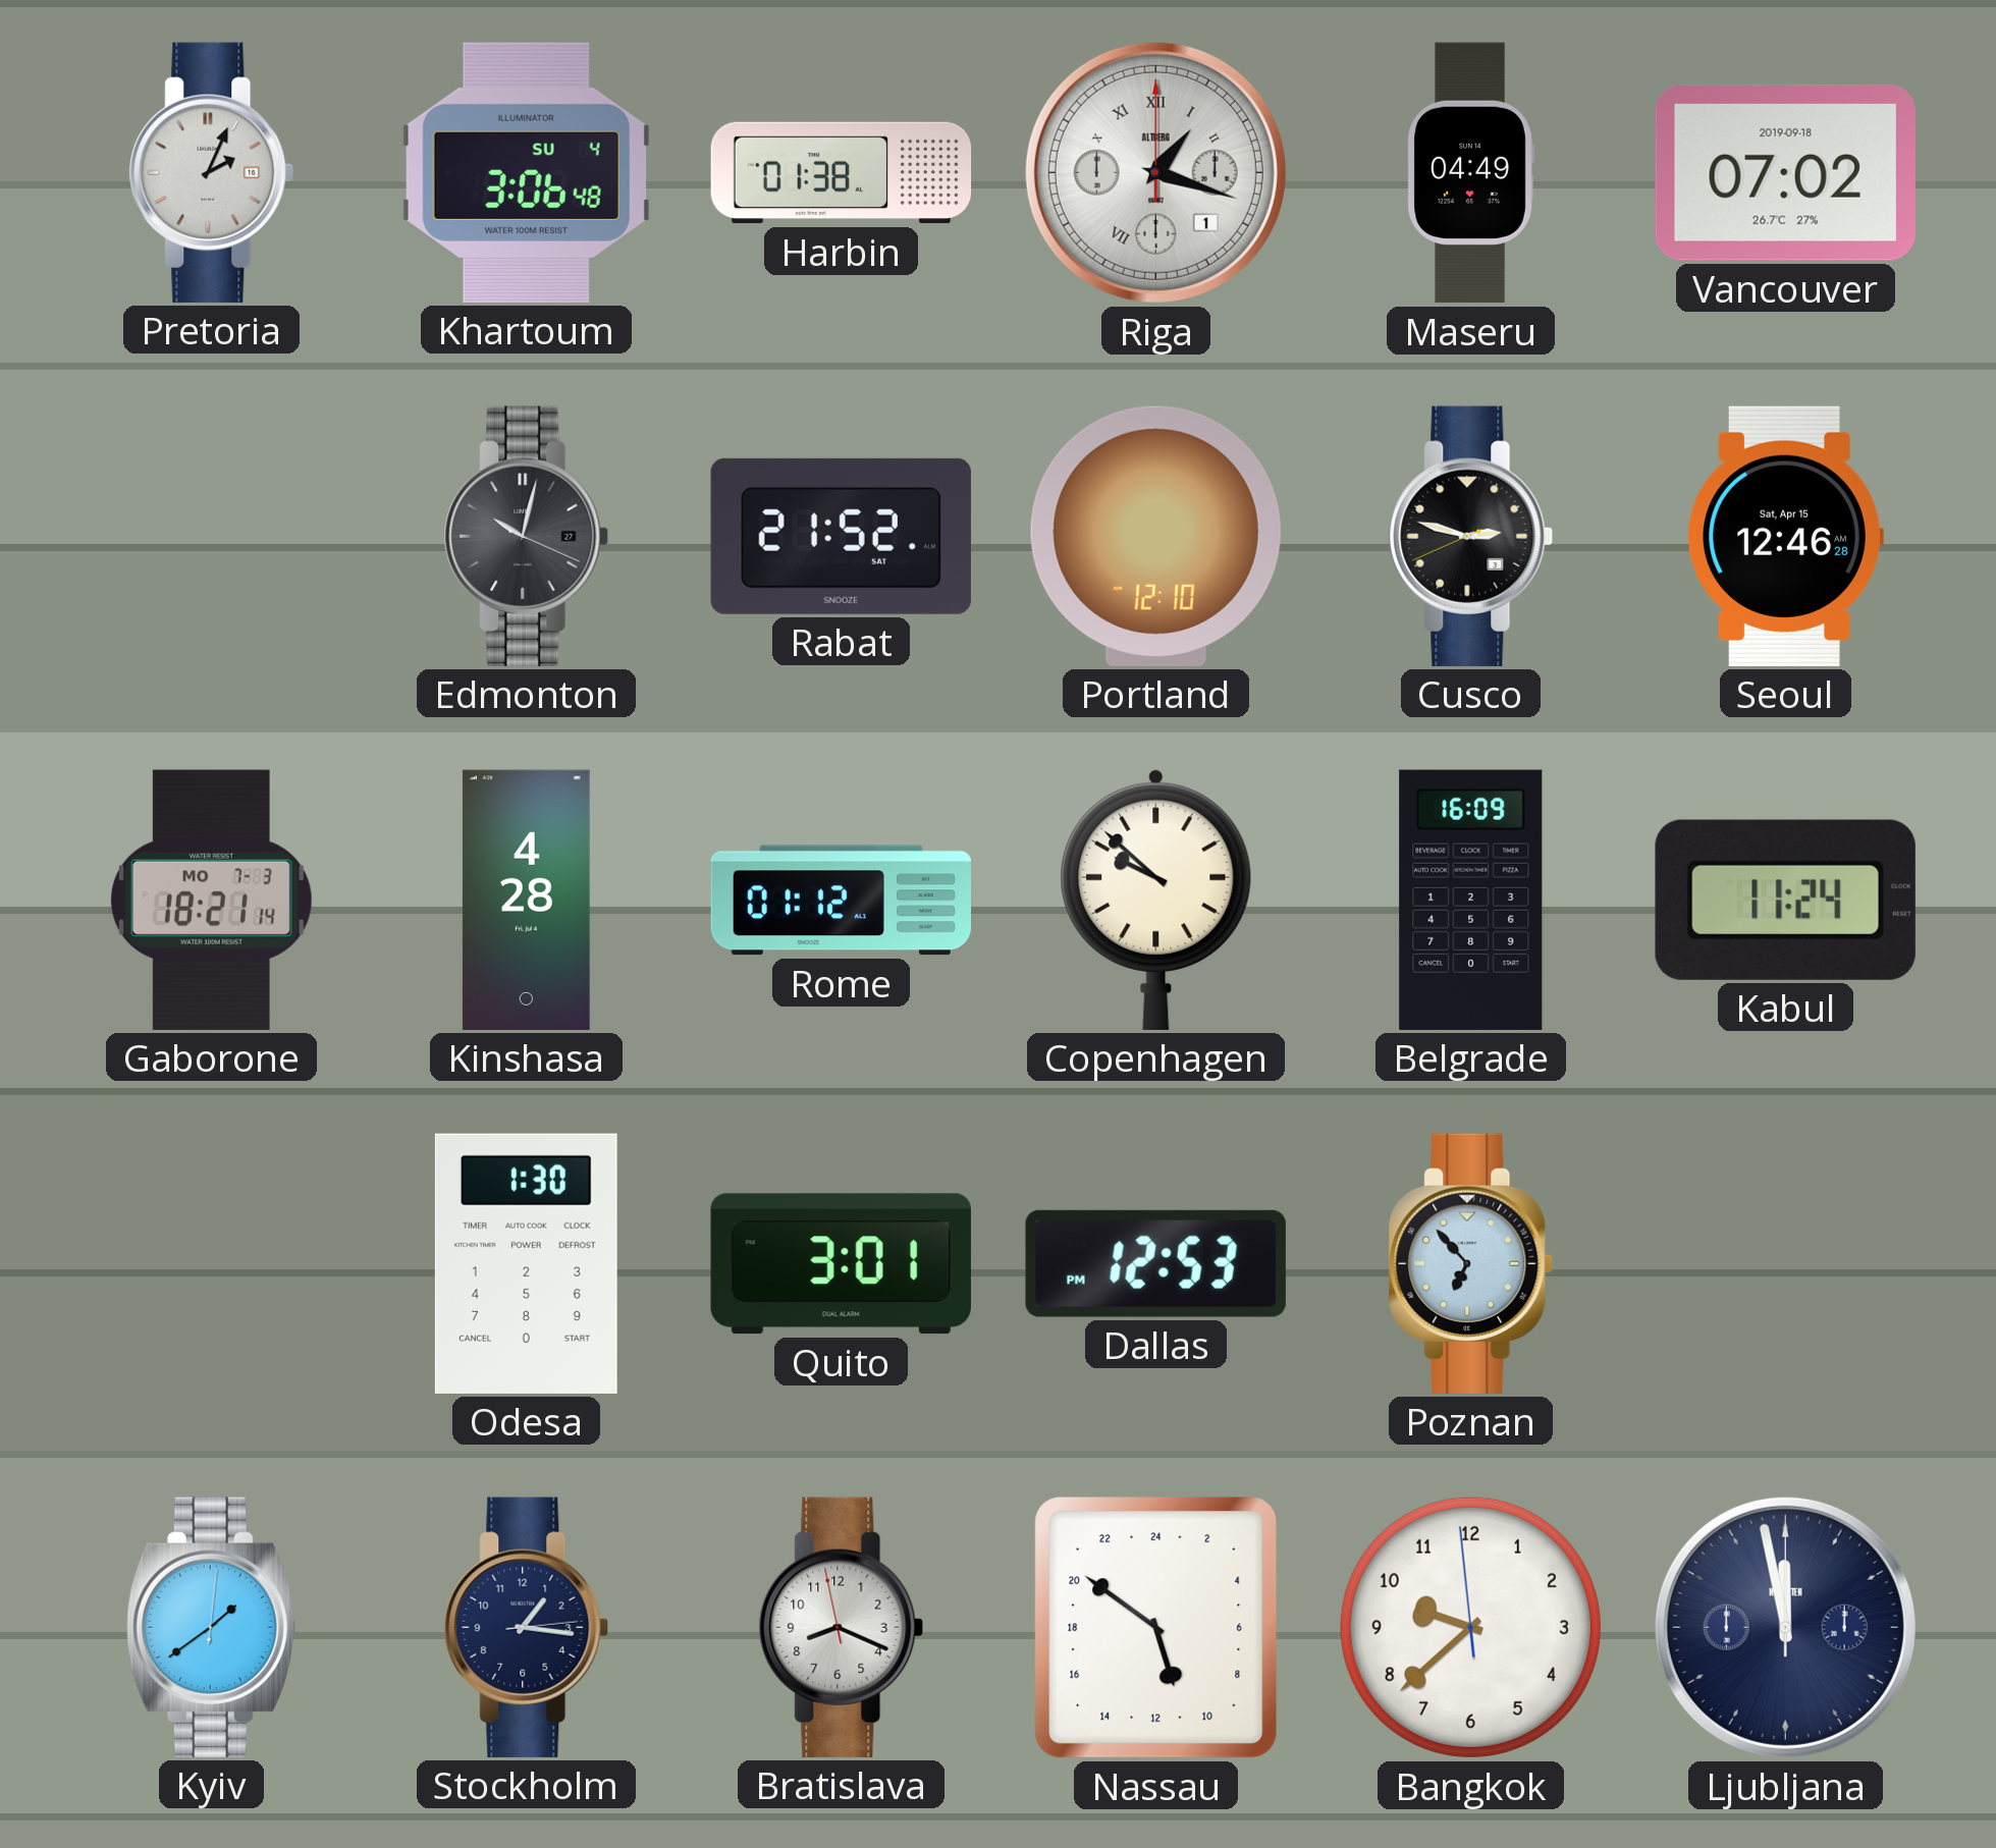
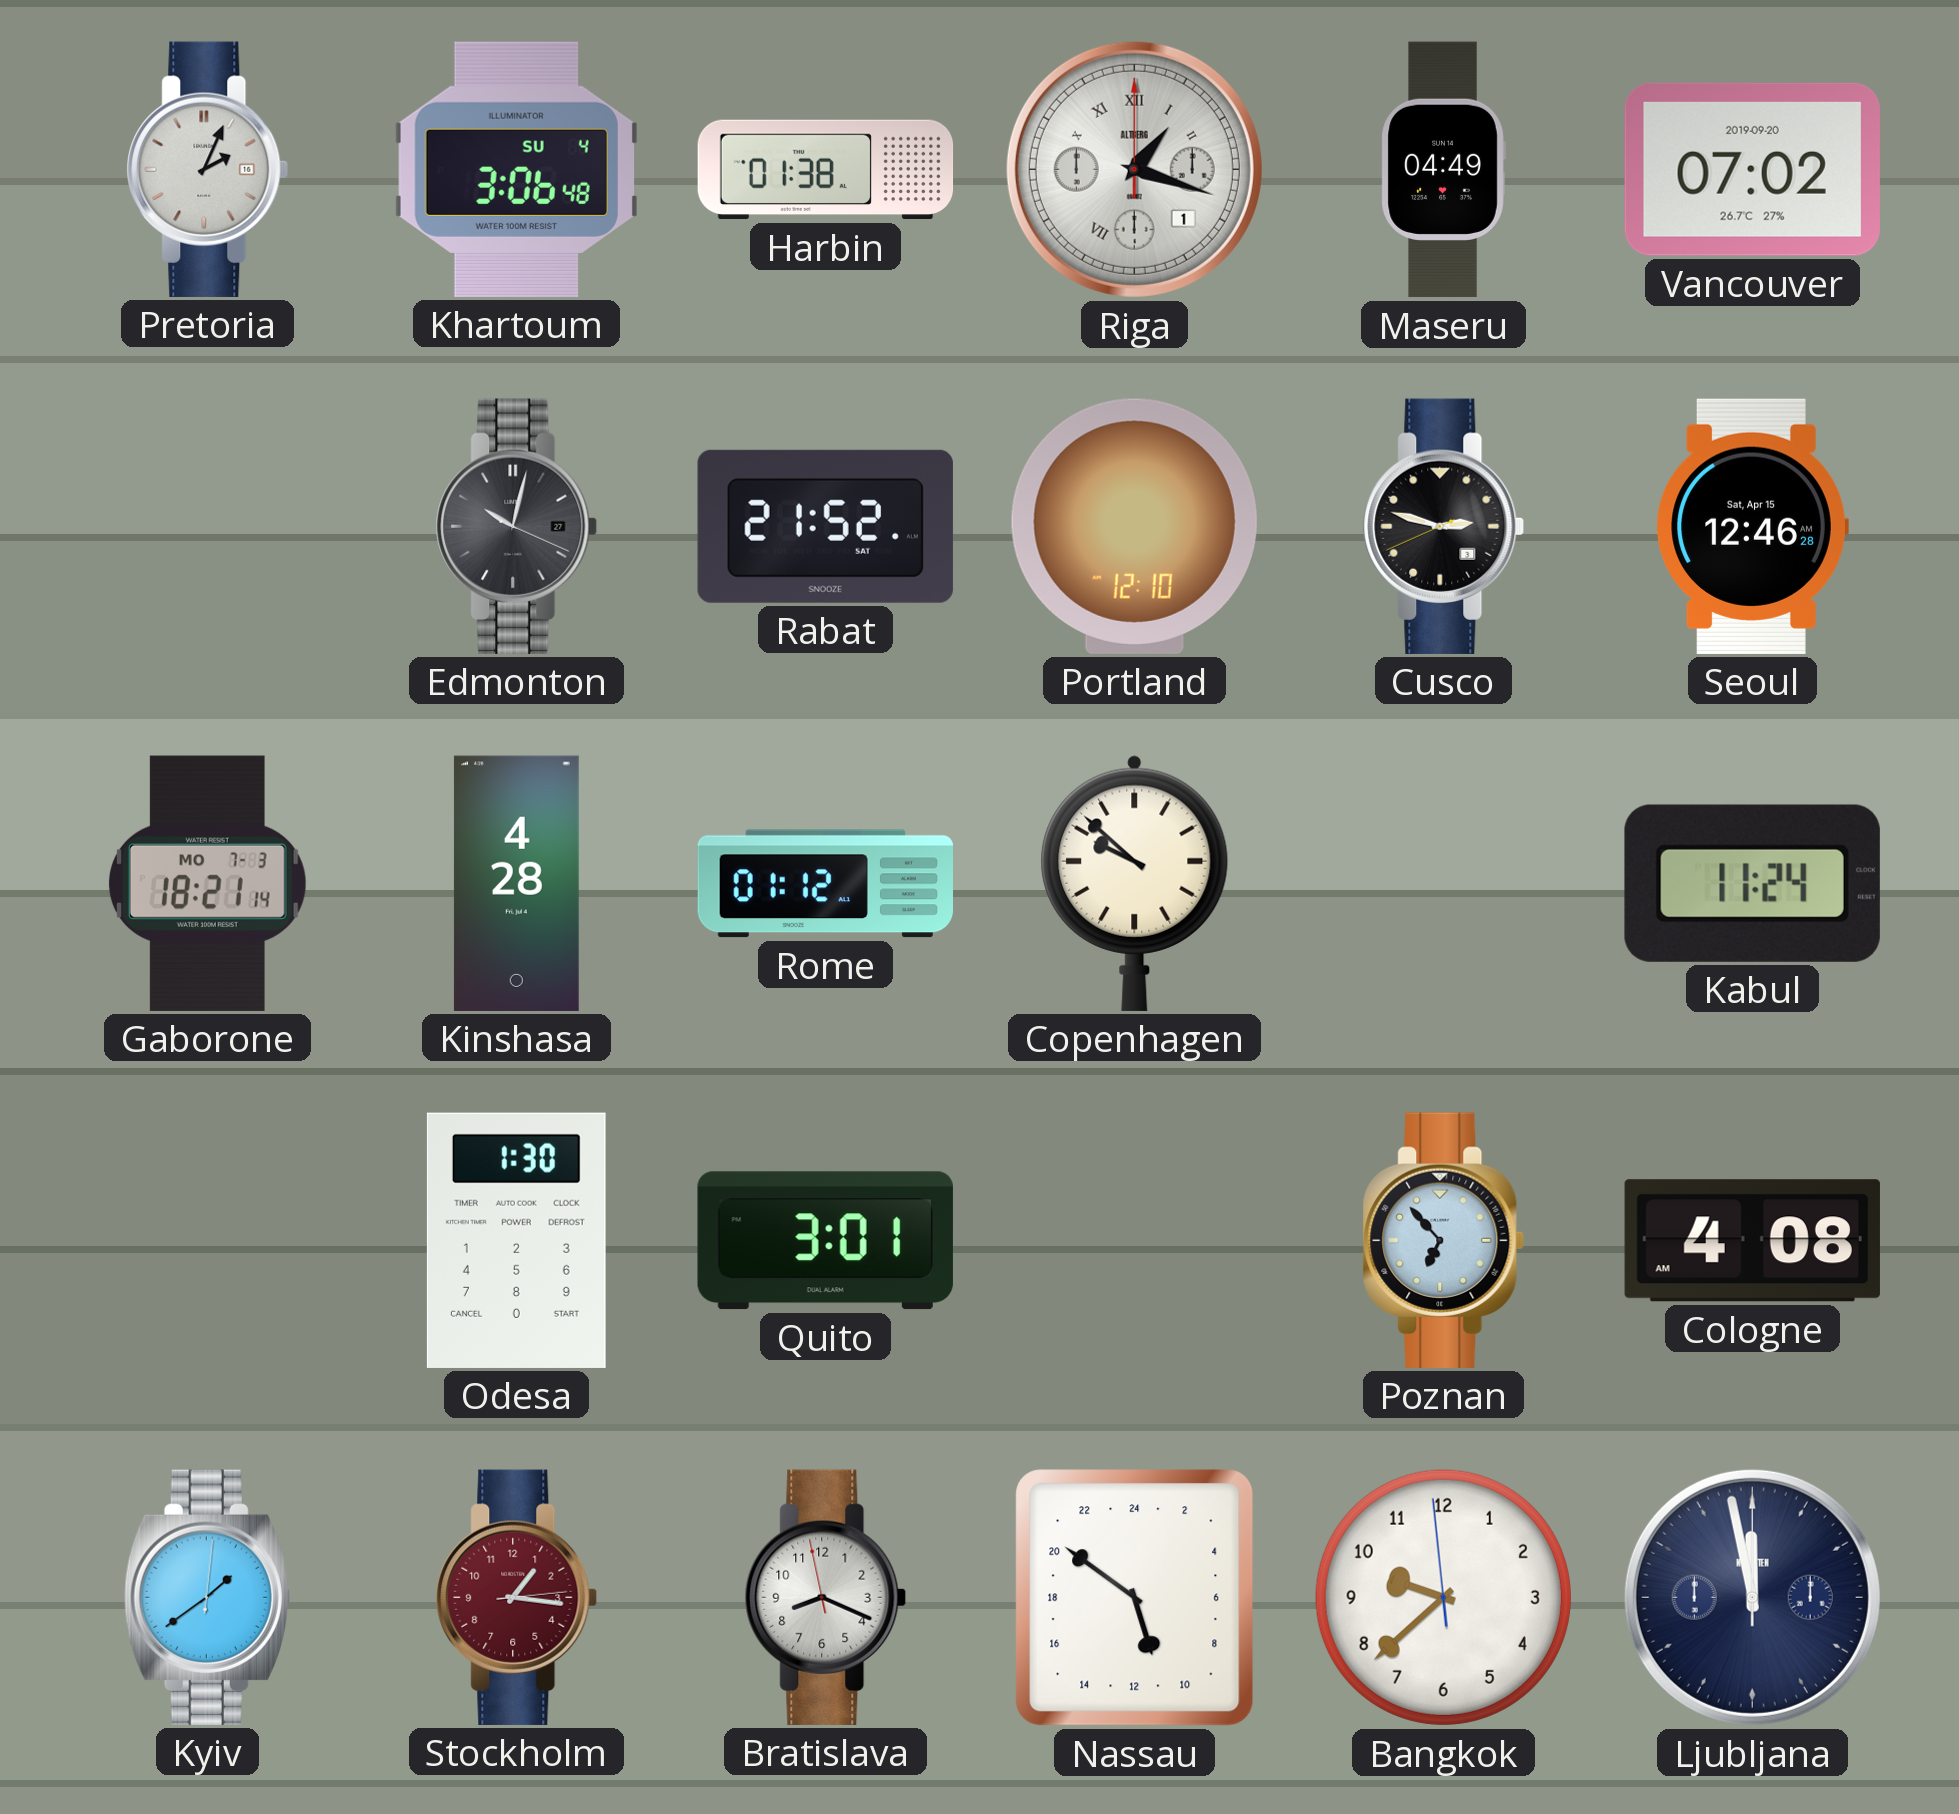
Vancouver date: 2019-09-18 -> 2019-09-20
Belgrade: 16:09 -> none
Dallas: 12:53 -> none
Cologne: none -> 4:08
Stockholm dial: navy -> burgundy
